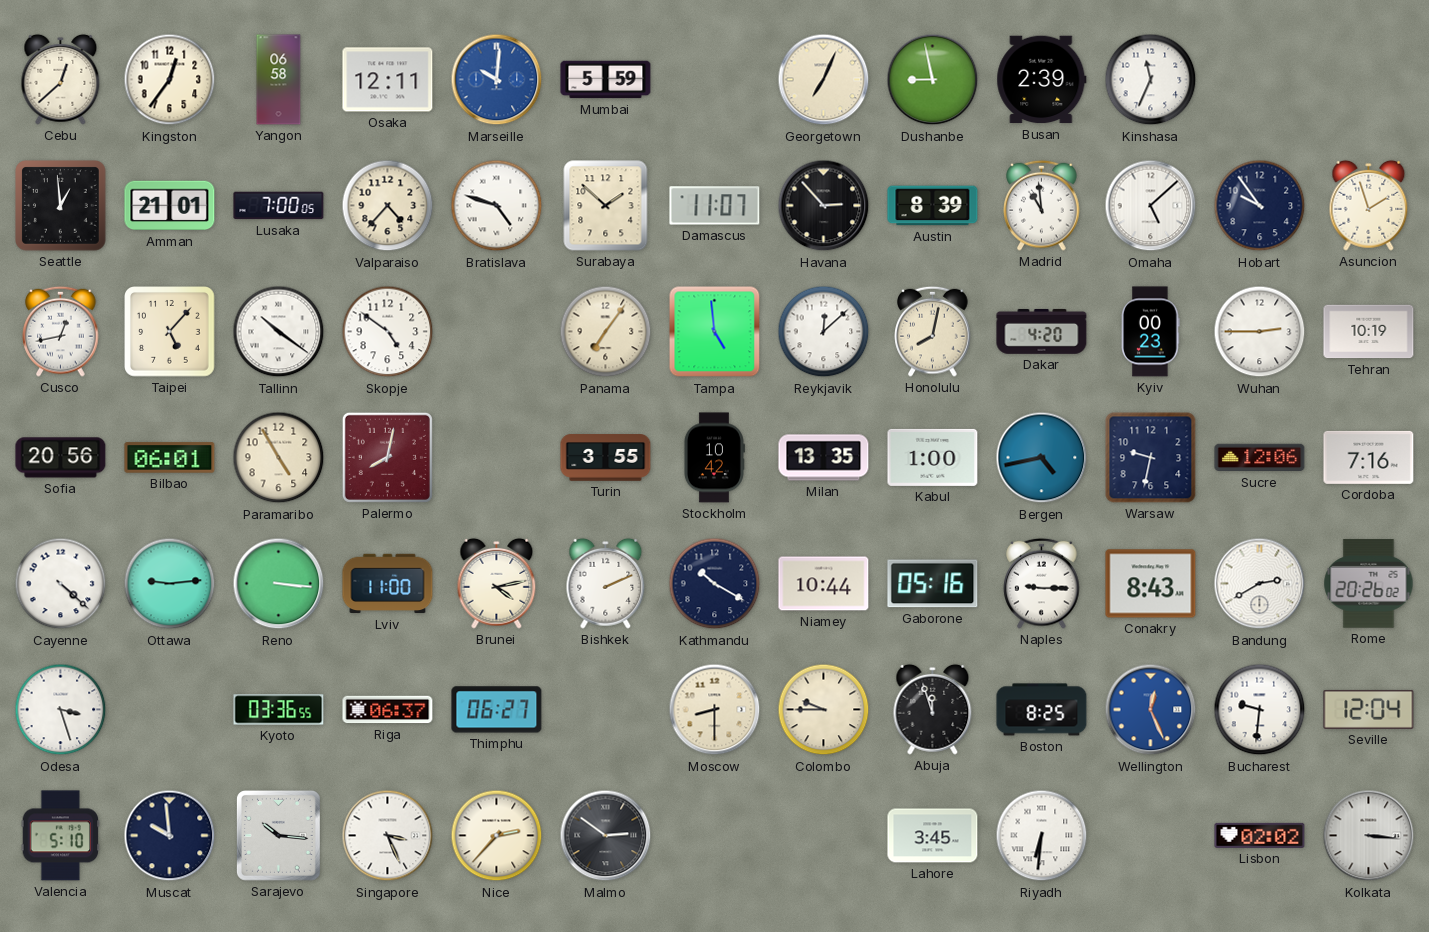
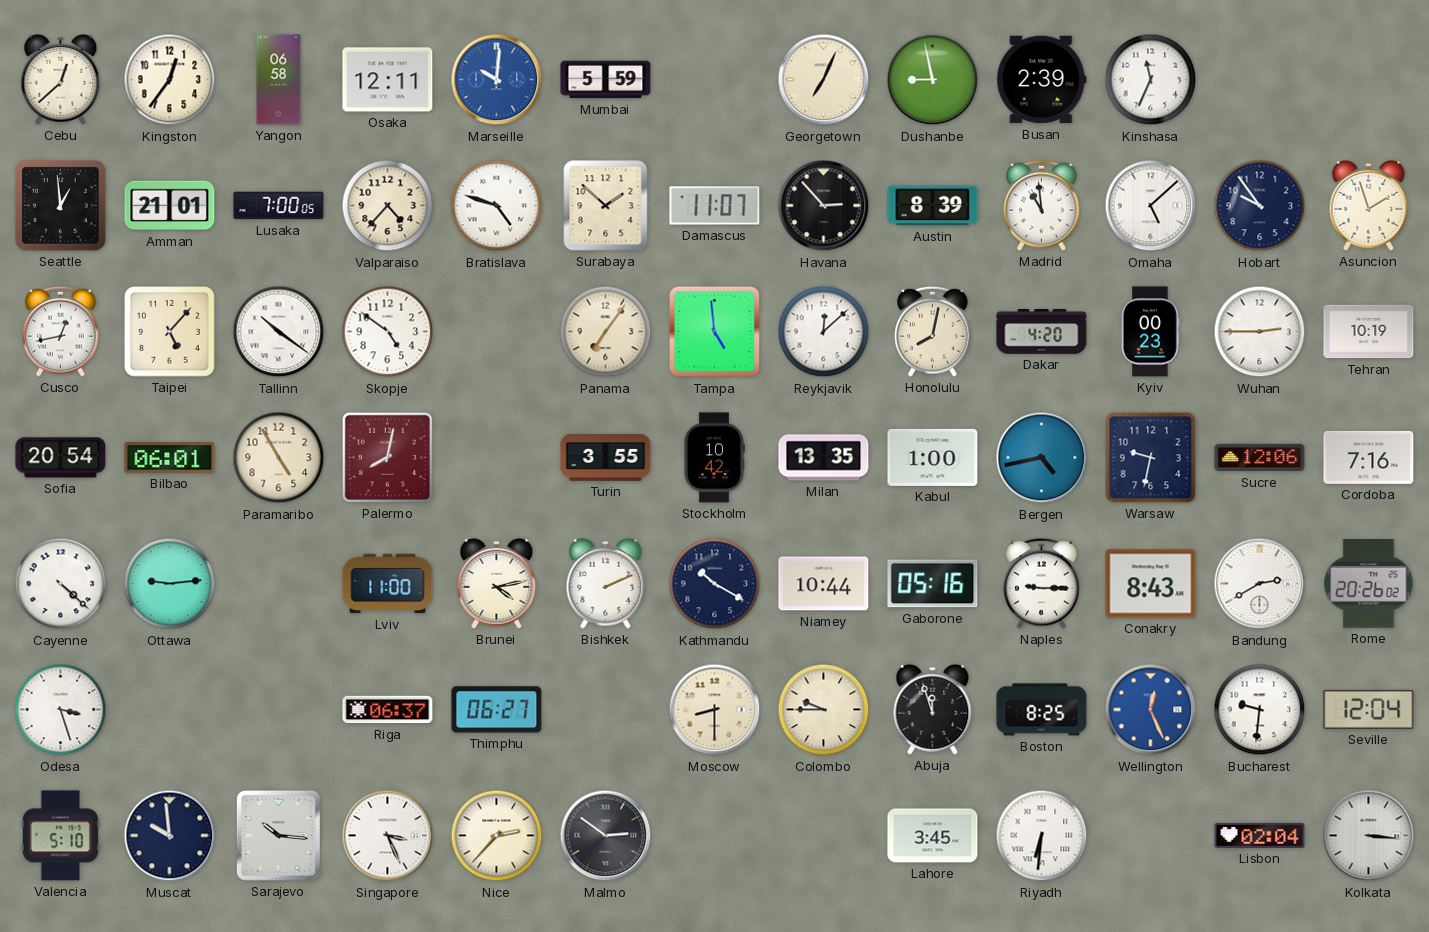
Sofia: 20:56 -> 20:54
Reno: 3:16 -> none
Kyoto: 03:36 -> none
Lisbon: 02:02 -> 02:04
